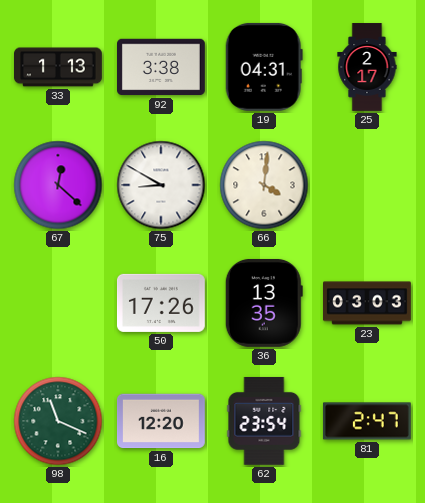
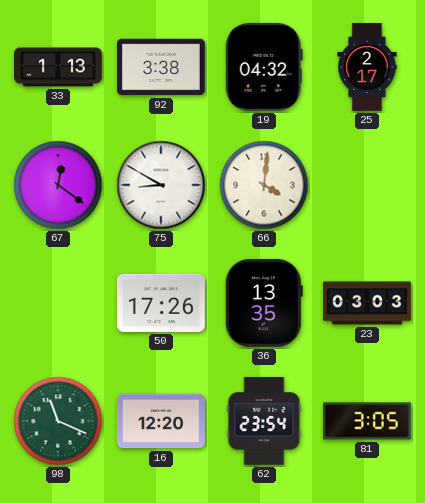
19: 04:31 -> 04:32
67: 12:22 -> 12:21
81: 2:47 -> 3:05
